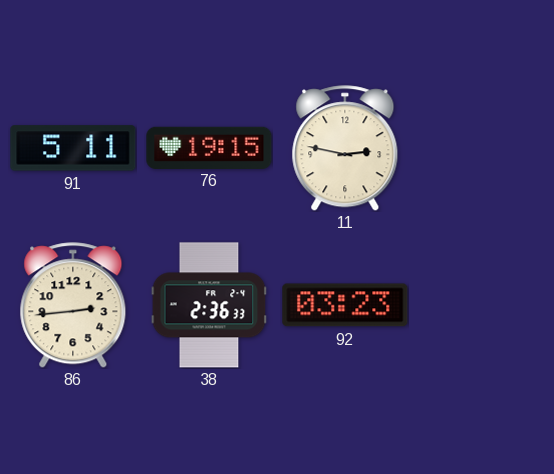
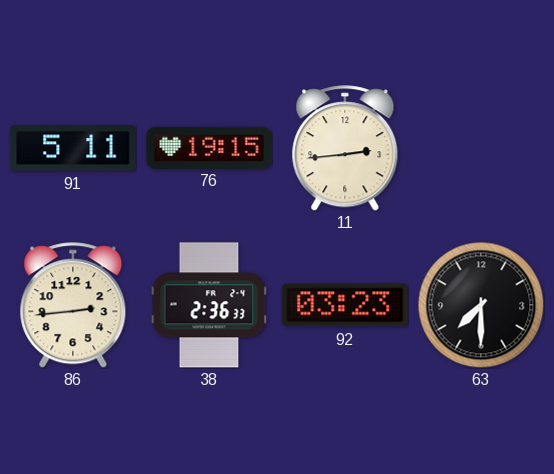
11: 2:47 -> 2:44
63: none -> 7:30
